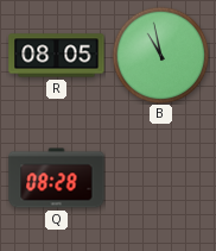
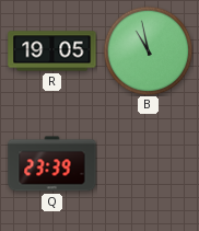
R: 08:05 -> 19:05
Q: 08:28 -> 23:39
